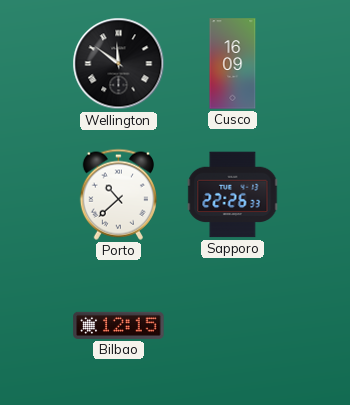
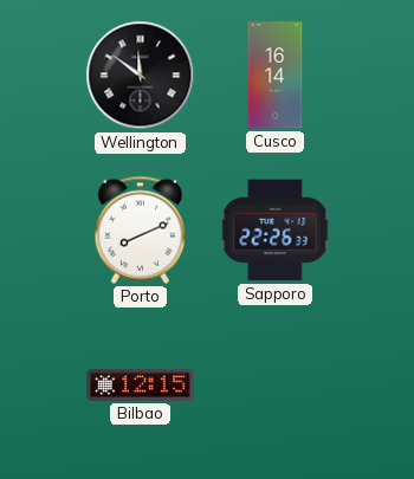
Cusco: 16:09 -> 16:14
Porto: 10:38 -> 8:11
